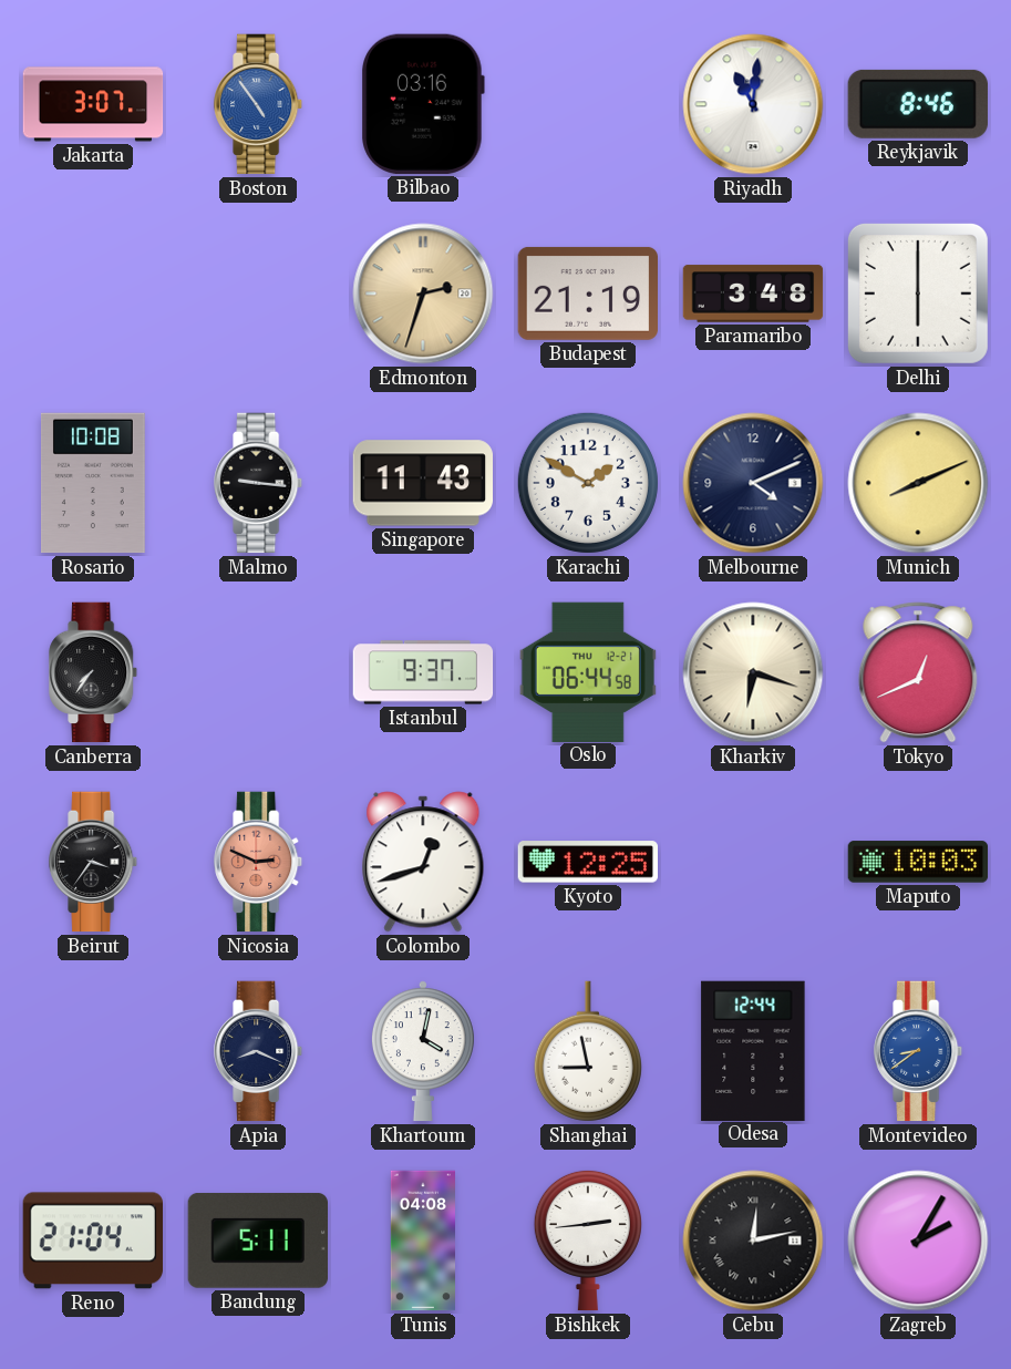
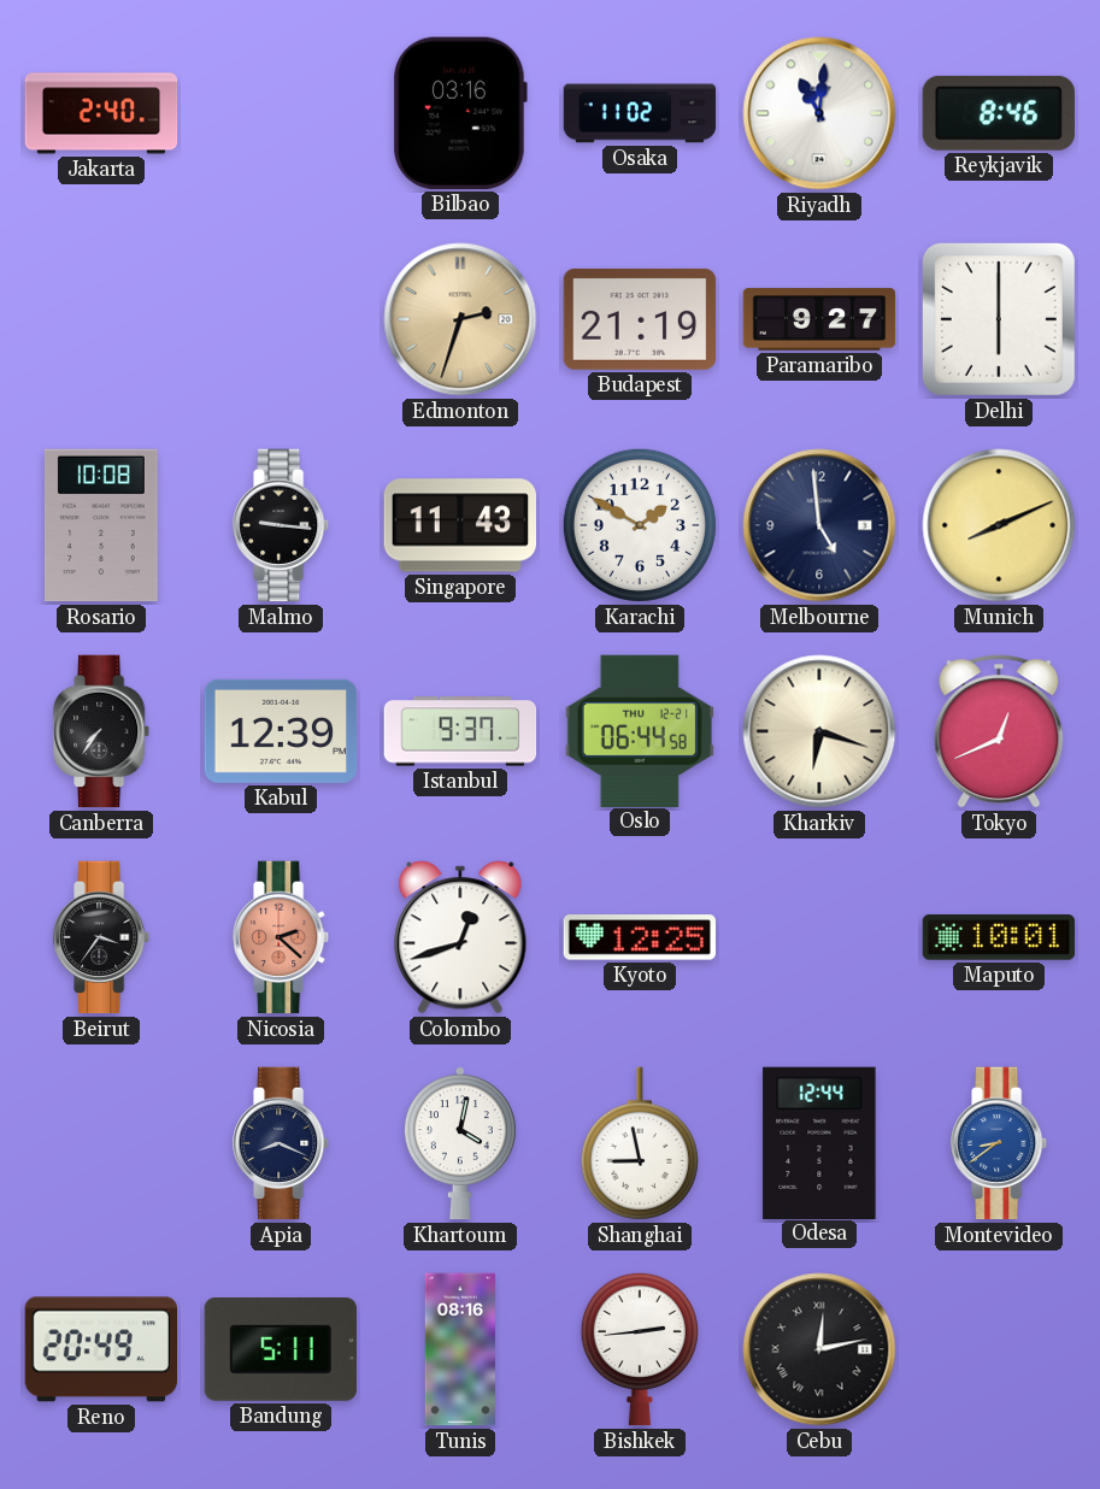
Jakarta: 3:07 -> 2:40
Boston: 4:54 -> none
Osaka: none -> 11:02
Paramaribo: 3:48 -> 9:27
Melbourne: 4:11 -> 4:59
Kabul: none -> 12:39
Nicosia: 2:49 -> 2:22
Maputo: 10:03 -> 10:01
Reno: 21:04 -> 20:49
Tunis: 04:08 -> 08:16
Zagreb: 2:05 -> none
